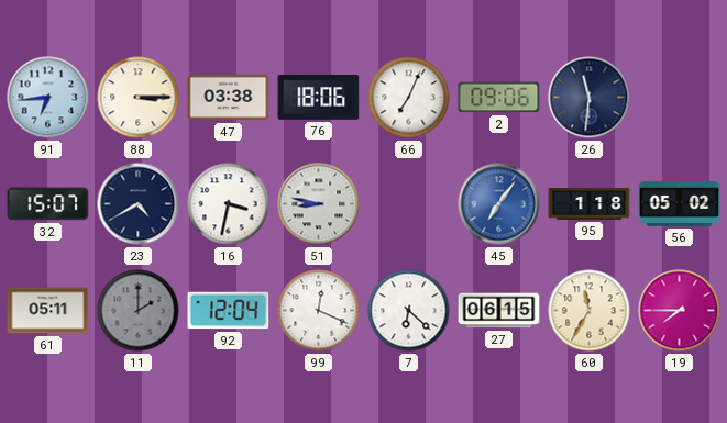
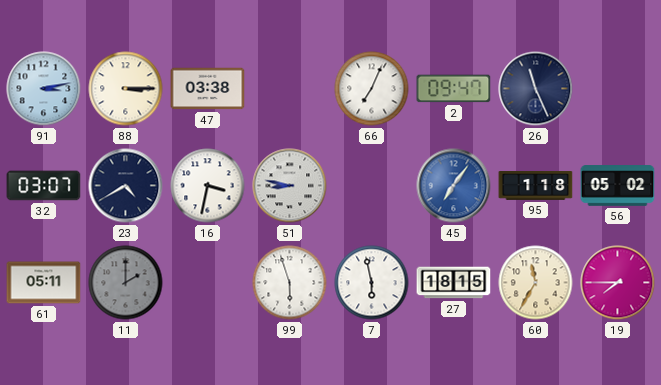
91: 6:44 -> 3:13
76: 18:06 -> none
2: 09:06 -> 09:47
26: 11:31 -> 11:26
32: 15:07 -> 03:07
92: 12:04 -> none
99: 12:19 -> 5:57
7: 6:22 -> 5:58
27: 06:15 -> 18:15
